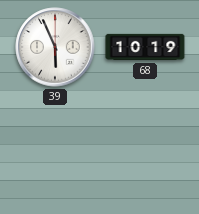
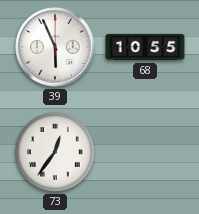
68: 10:19 -> 10:55
73: none -> 12:36
